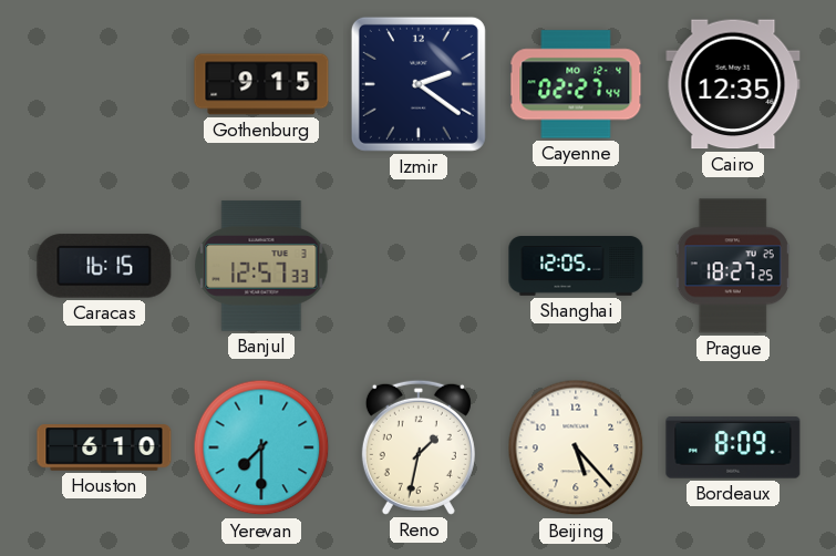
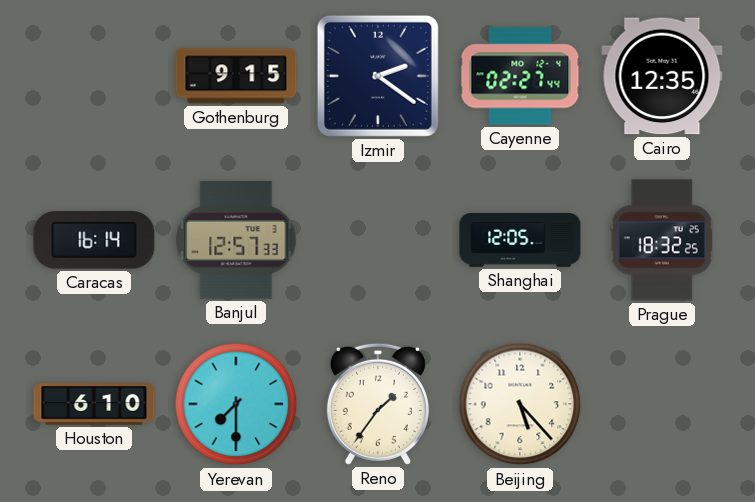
Caracas: 16:15 -> 16:14
Prague: 18:27 -> 18:32
Reno: 1:32 -> 1:36
Bordeaux: 8:09 -> none
